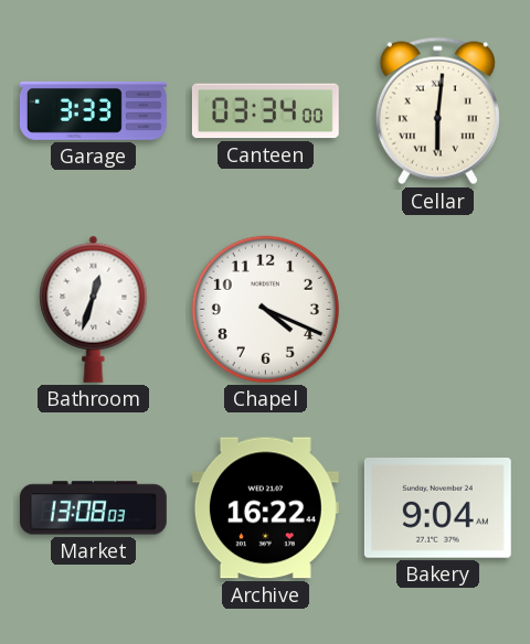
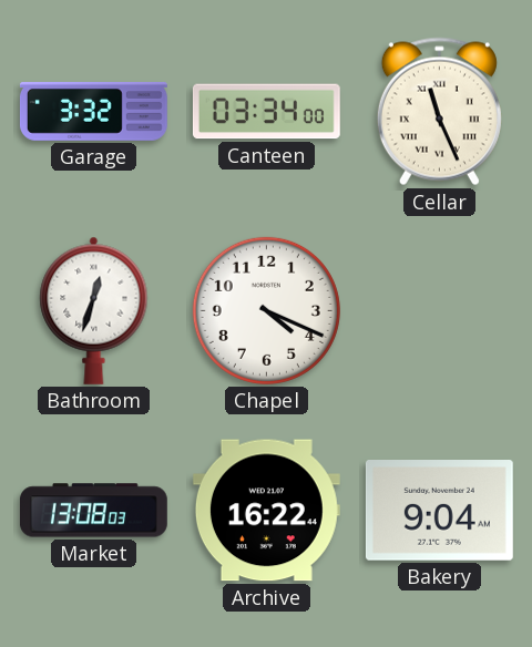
Garage: 3:33 -> 3:32
Cellar: 6:01 -> 11:26
